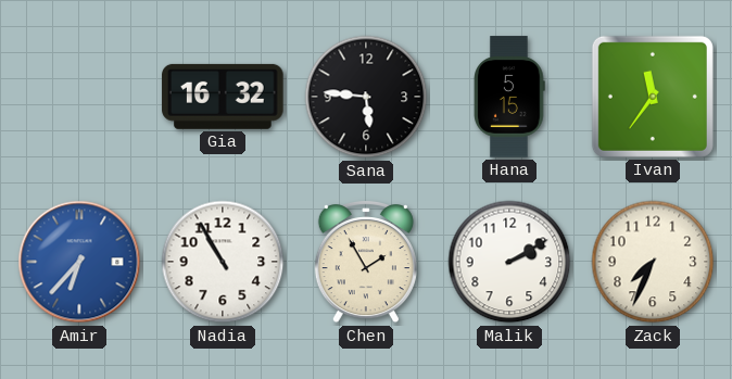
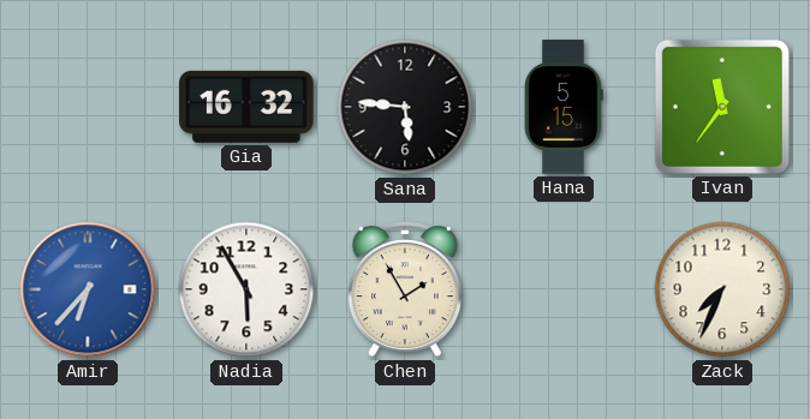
Nadia: 10:55 -> 5:55
Malik: 2:10 -> none
